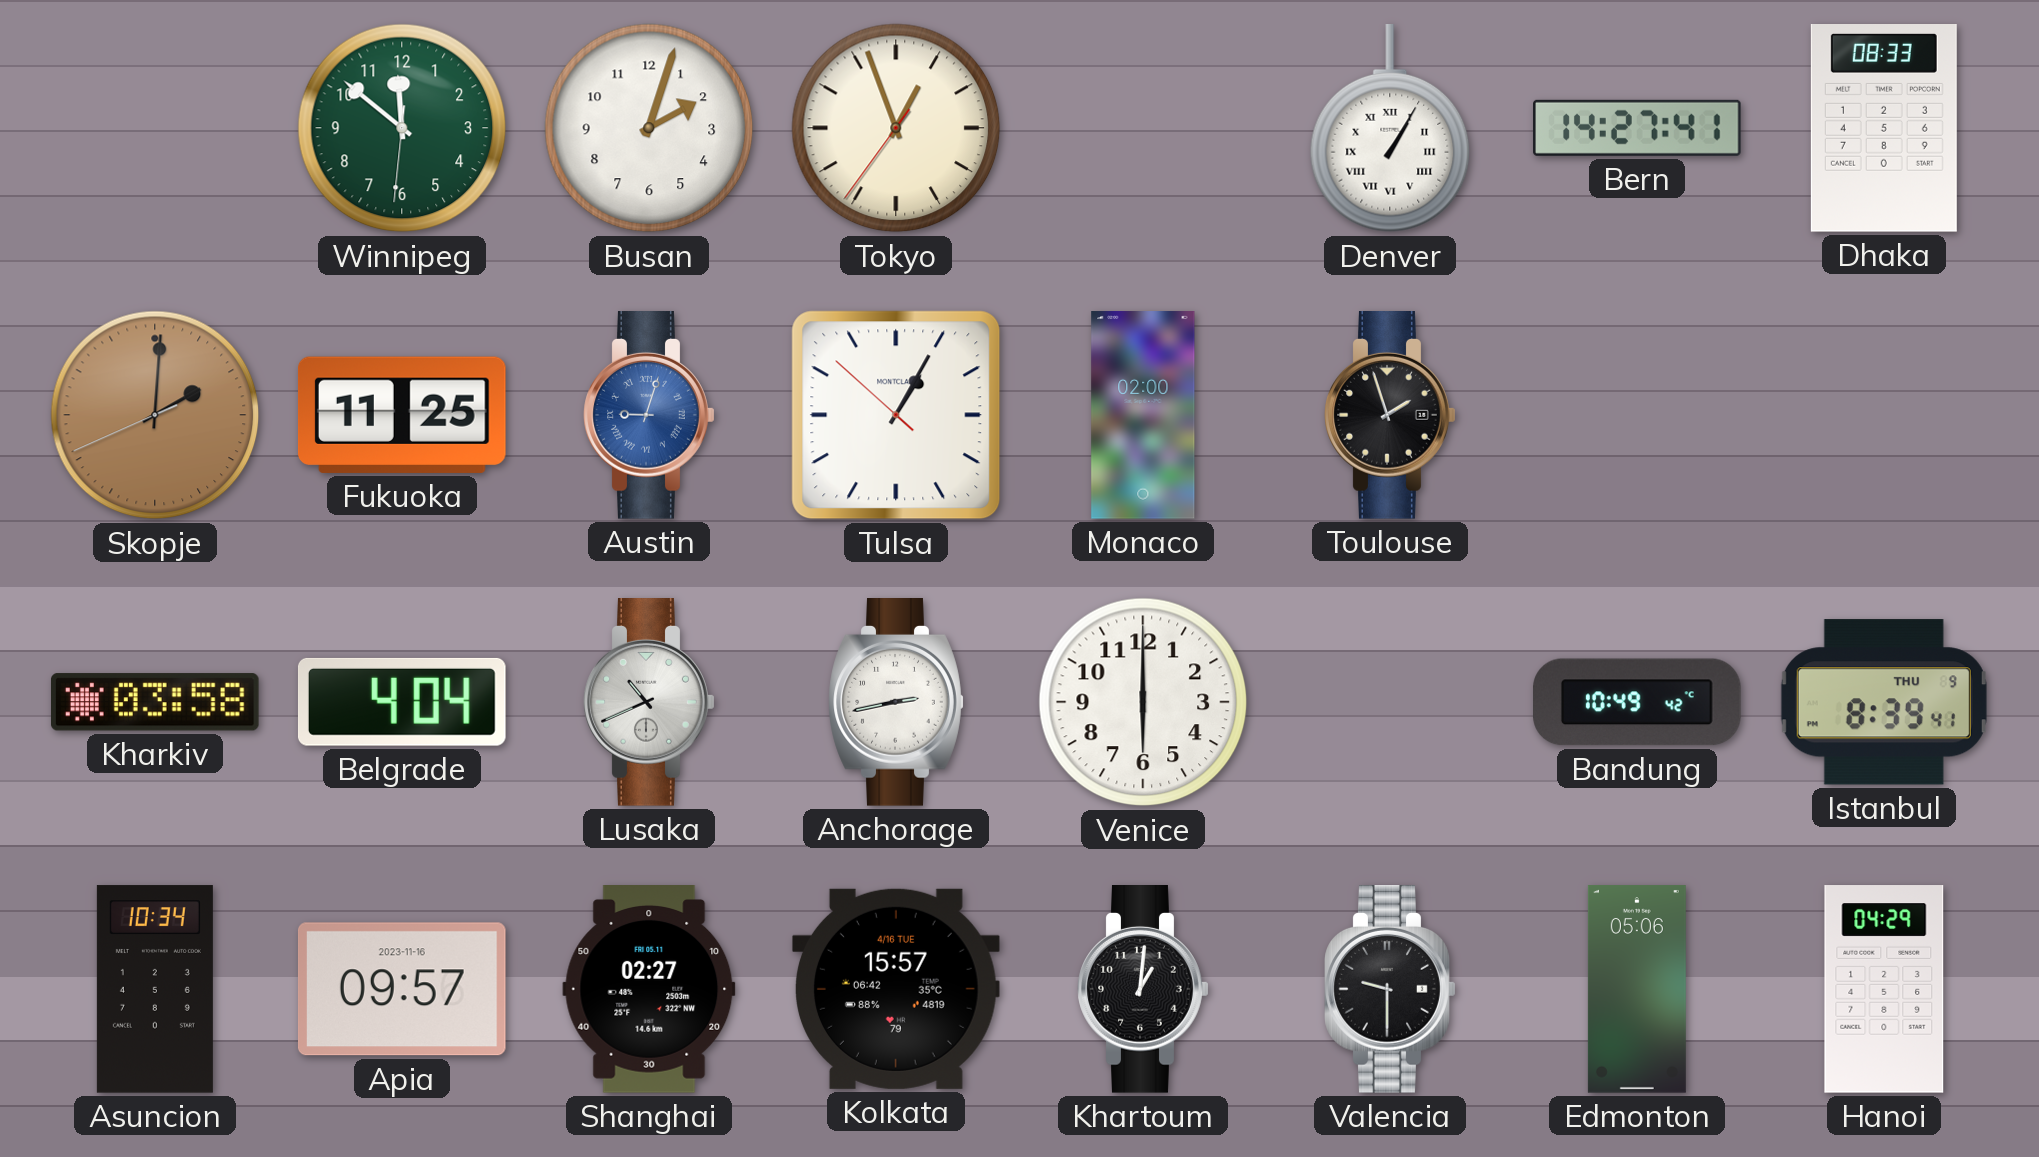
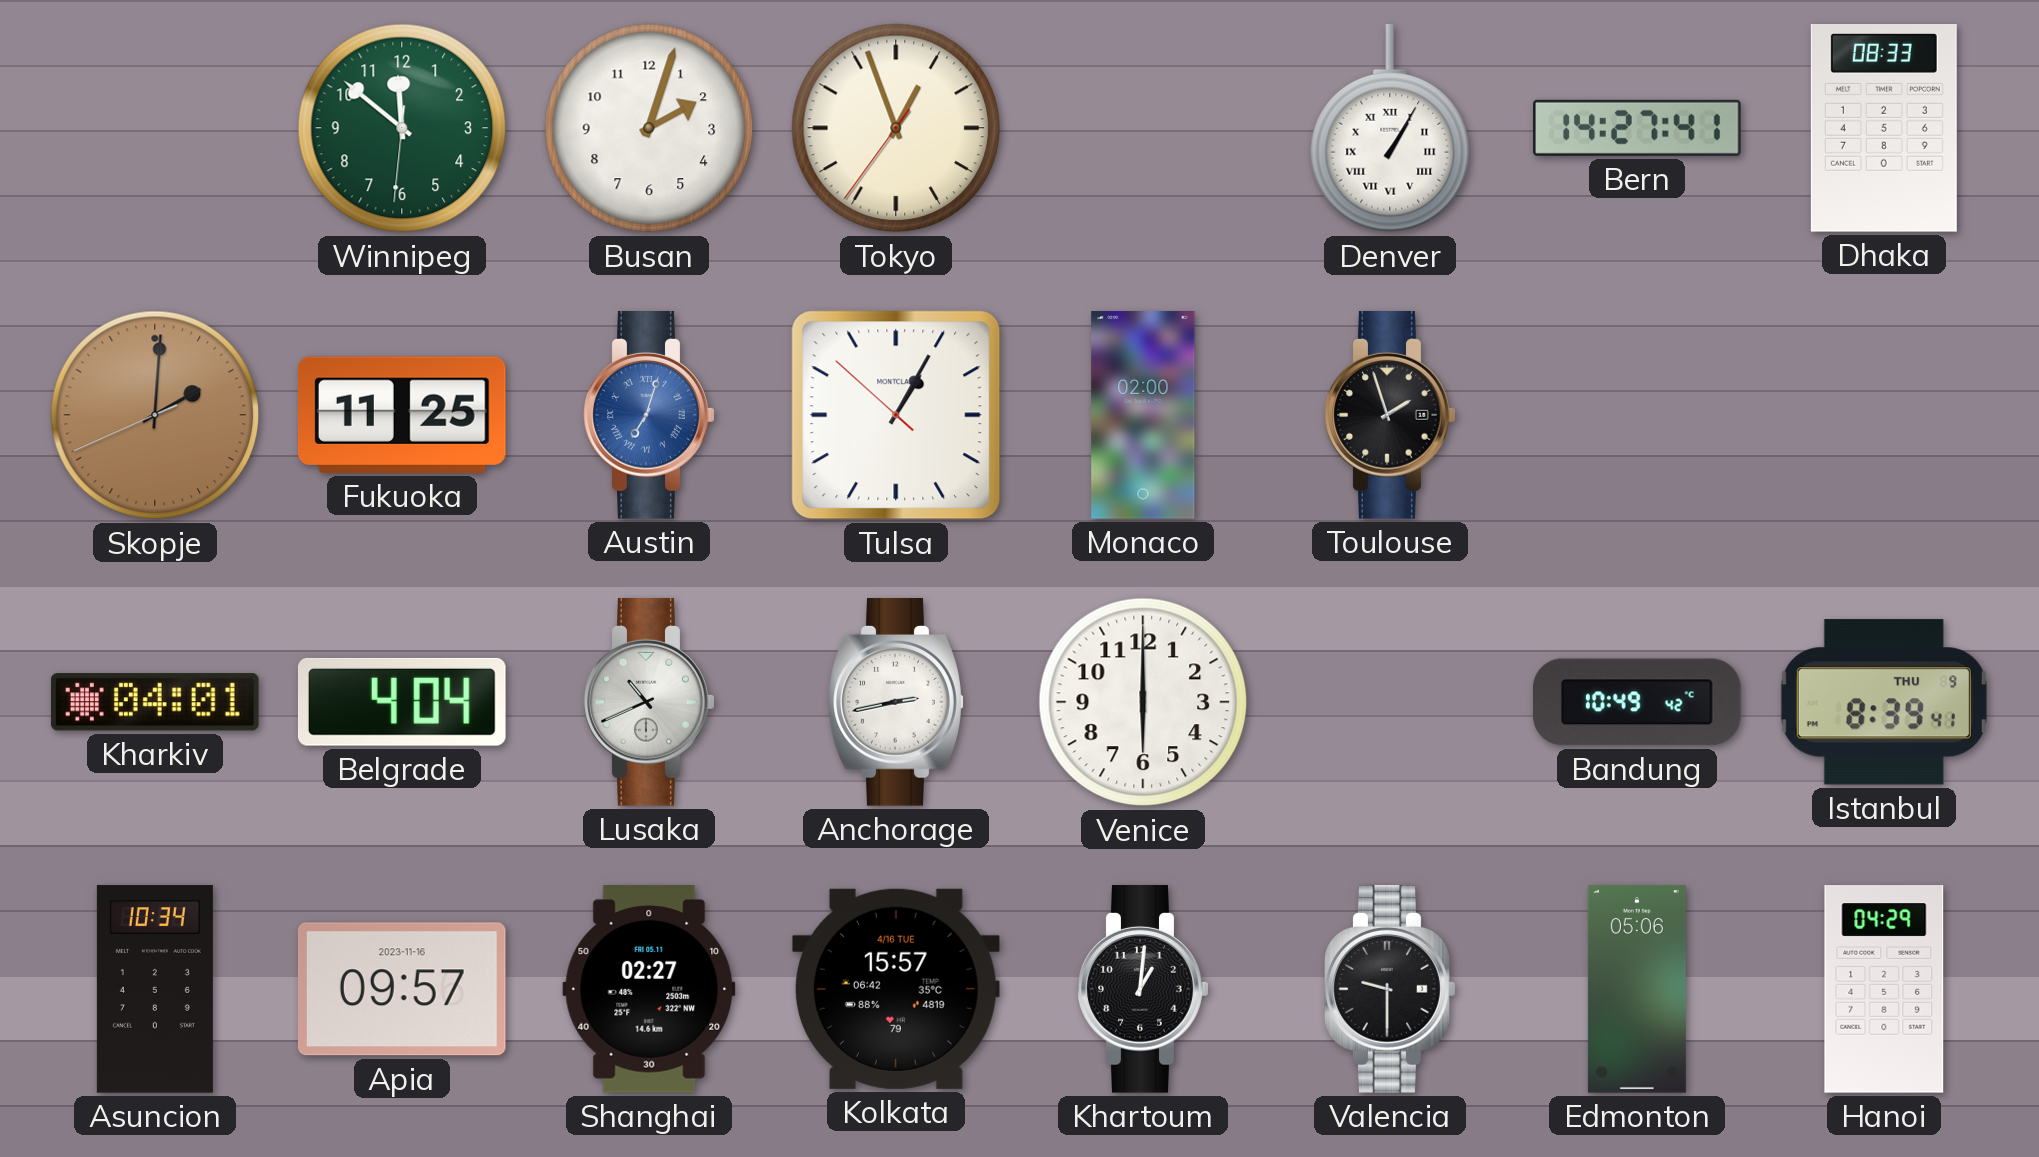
Austin: 9:03 -> 7:03
Kharkiv: 03:58 -> 04:01
